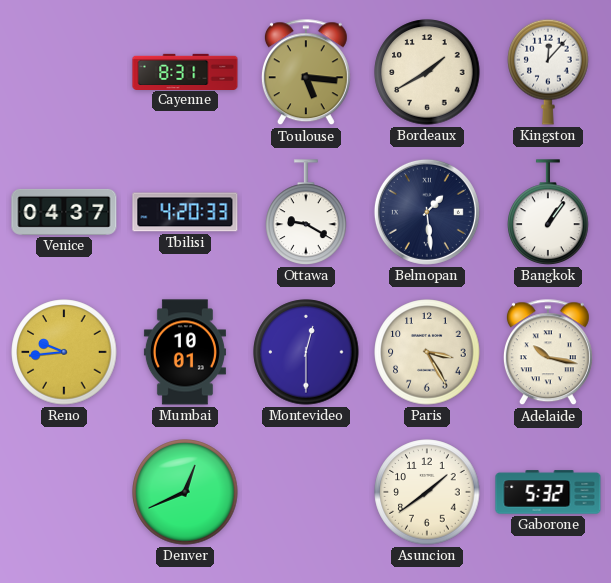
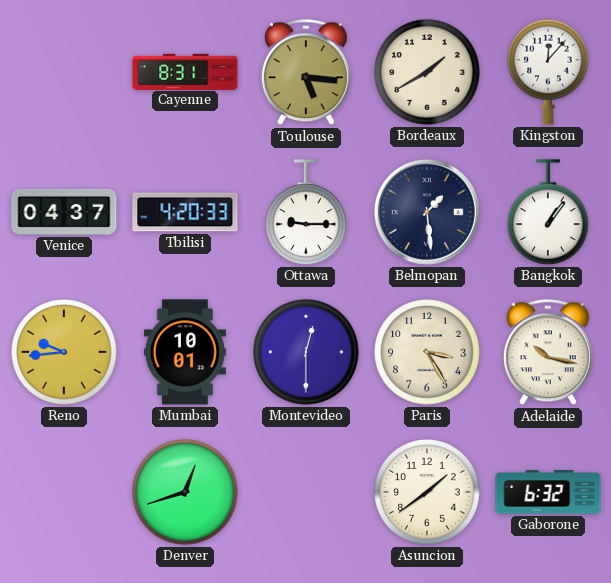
Ottawa: 9:20 -> 9:15
Denver: 12:41 -> 12:42
Gaborone: 5:32 -> 6:32
